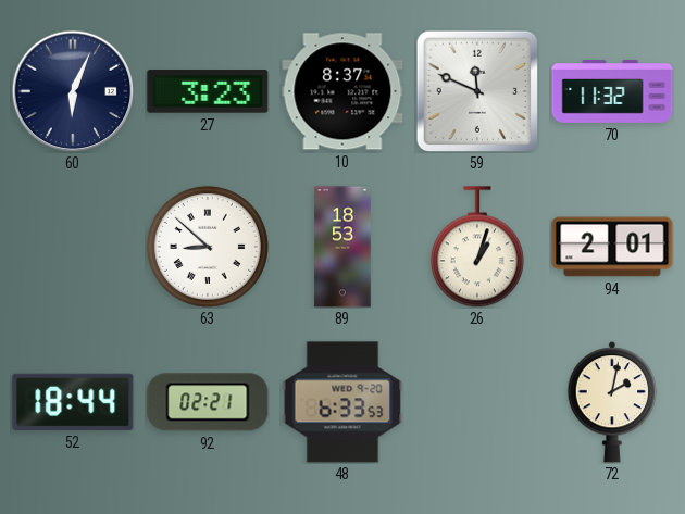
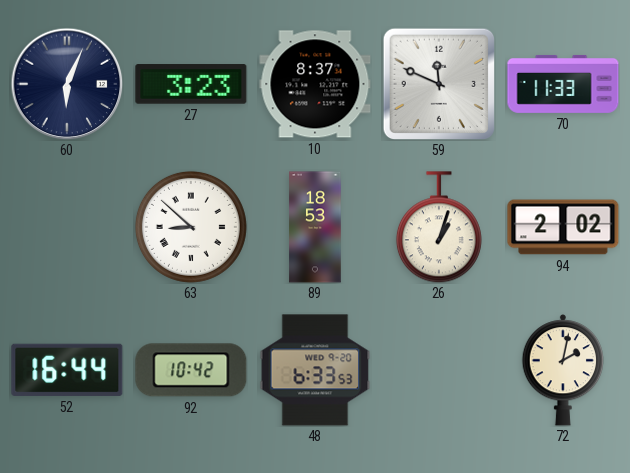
70: 11:32 -> 11:33
94: 2:01 -> 2:02
52: 18:44 -> 16:44
92: 02:21 -> 10:42
